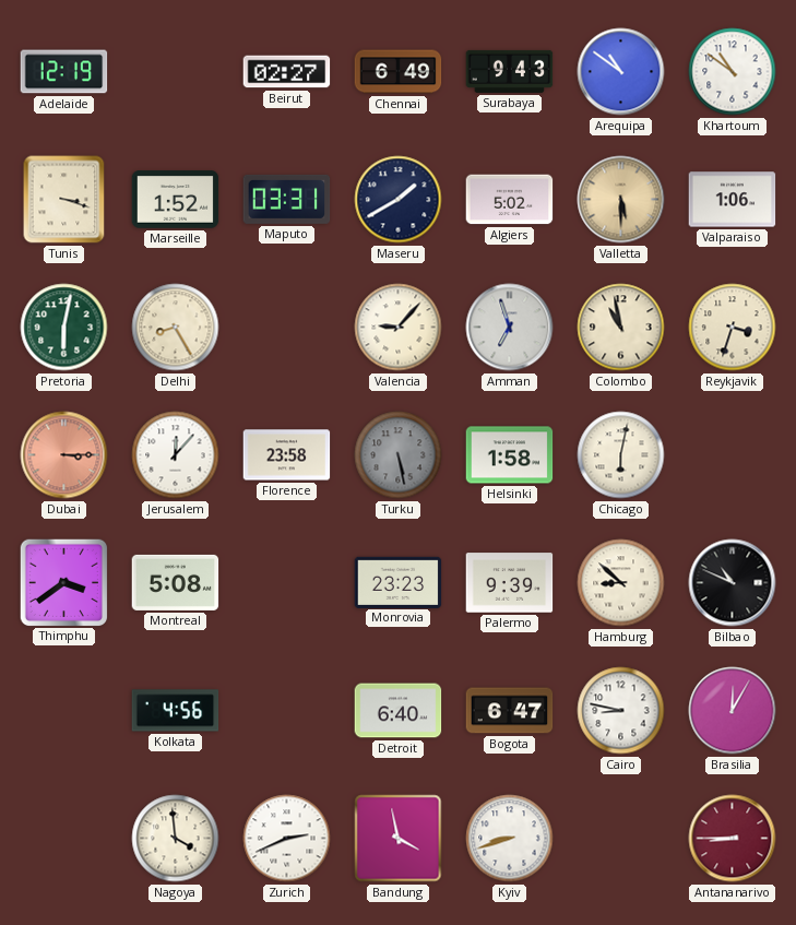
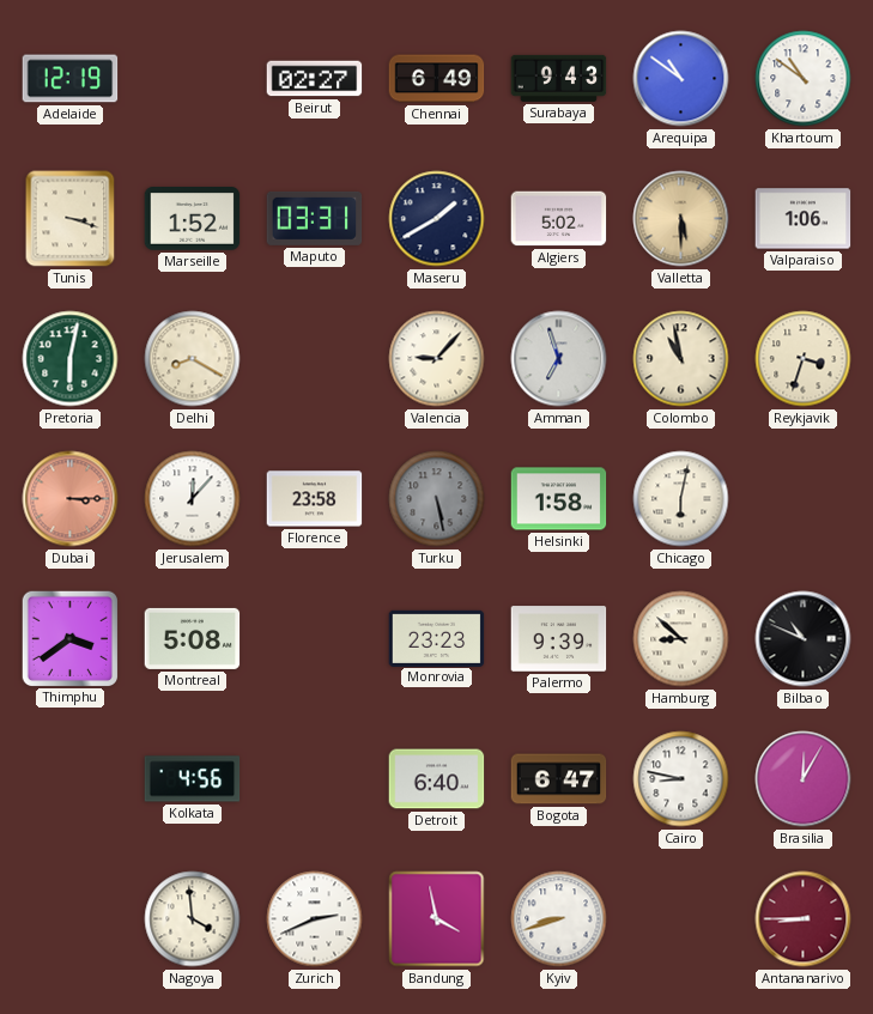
Delhi: 8:25 -> 8:20
